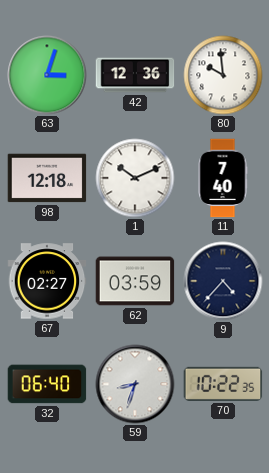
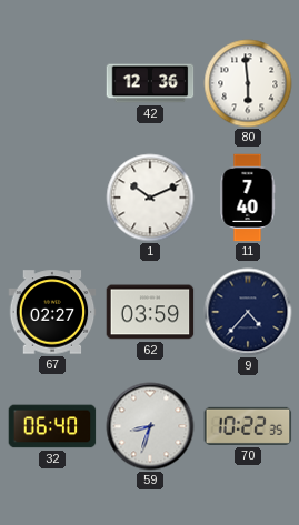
63: 3:03 -> none
80: 9:59 -> 5:59
98: 12:18 -> none
